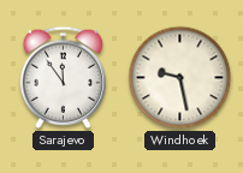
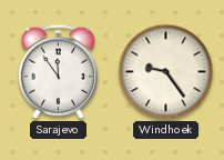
Windhoek: 9:28 -> 9:24
